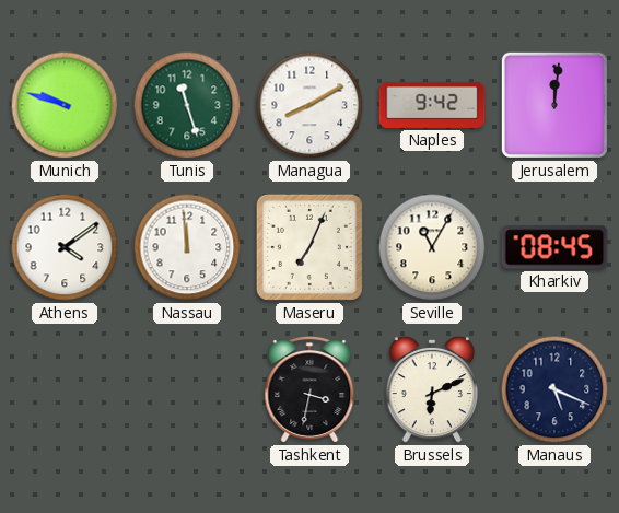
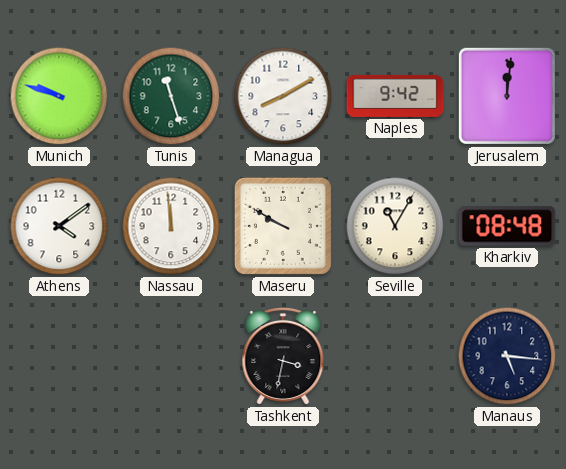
Maseru: 7:04 -> 9:50
Kharkiv: 08:45 -> 08:48
Brussels: 6:11 -> none
Manaus: 5:19 -> 5:16
